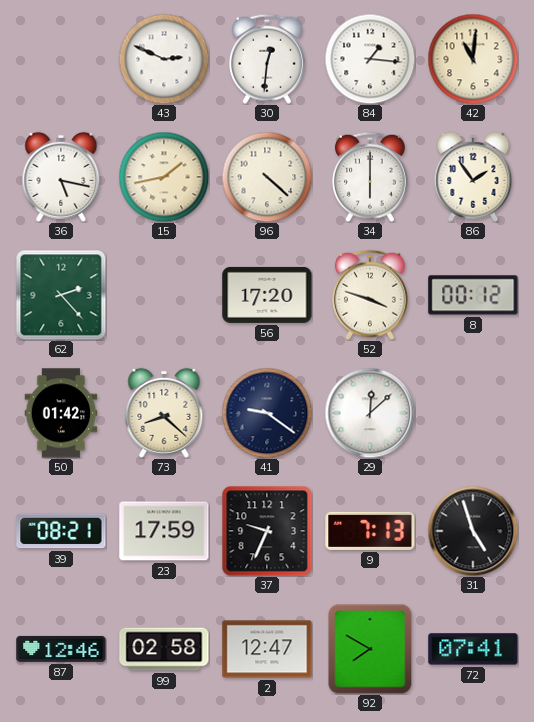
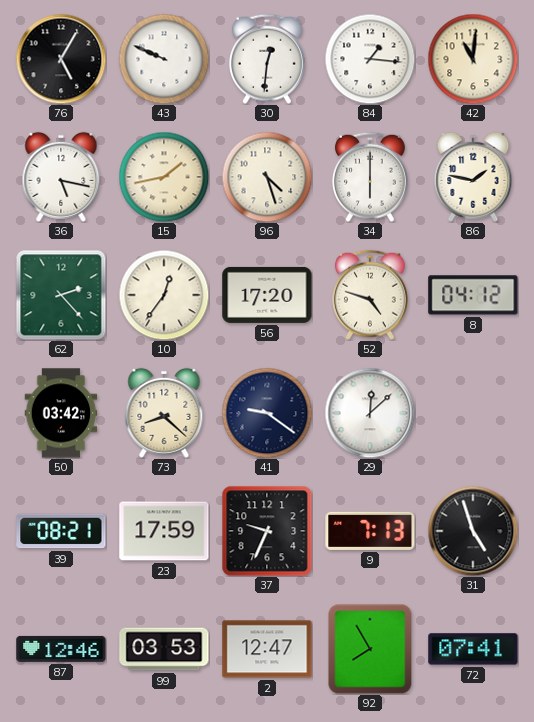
76: none -> 5:05
43: 2:49 -> 9:49
96: 4:22 -> 4:27
86: 1:54 -> 1:47
10: none -> 12:36
52: 3:48 -> 4:48
8: 00:12 -> 04:12
50: 01:42 -> 03:42
99: 02:58 -> 03:53
92: 7:50 -> 7:55
